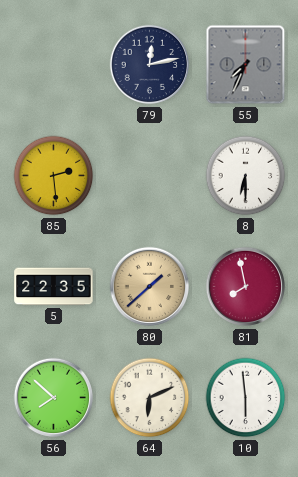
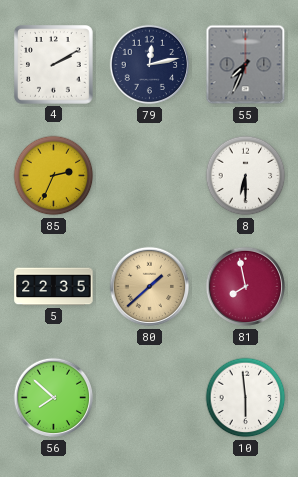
4: none -> 2:10
85: 2:29 -> 2:34
64: 6:11 -> none
